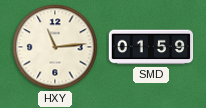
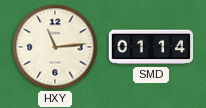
SMD: 01:59 -> 01:14
